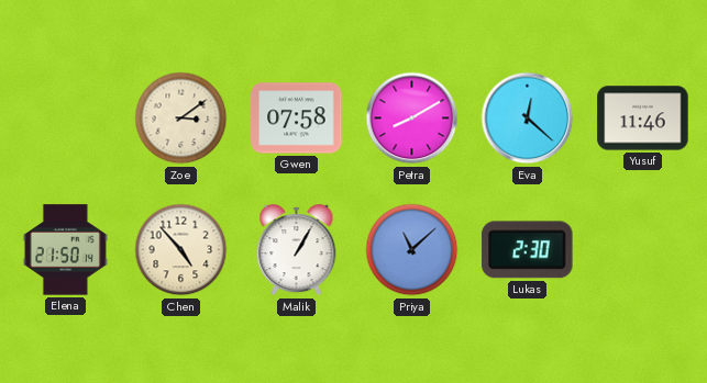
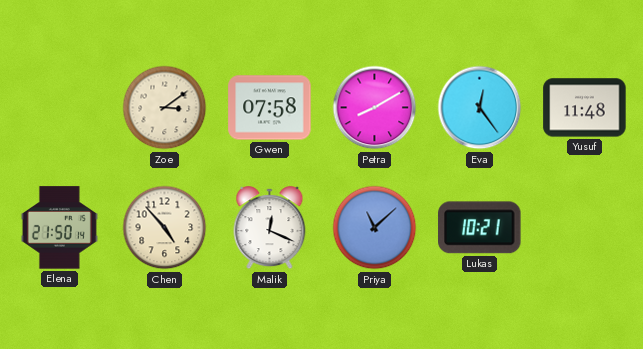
Eva: 12:22 -> 12:24
Yusuf: 11:46 -> 11:48
Malik: 1:05 -> 12:19
Lukas: 2:30 -> 10:21
